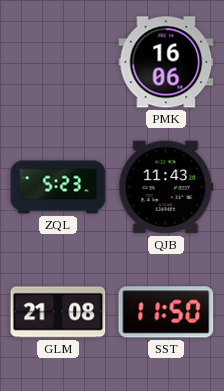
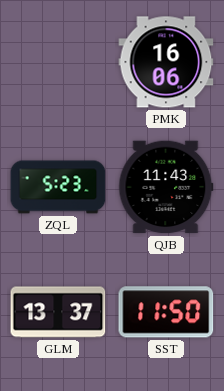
GLM: 21:08 -> 13:37
